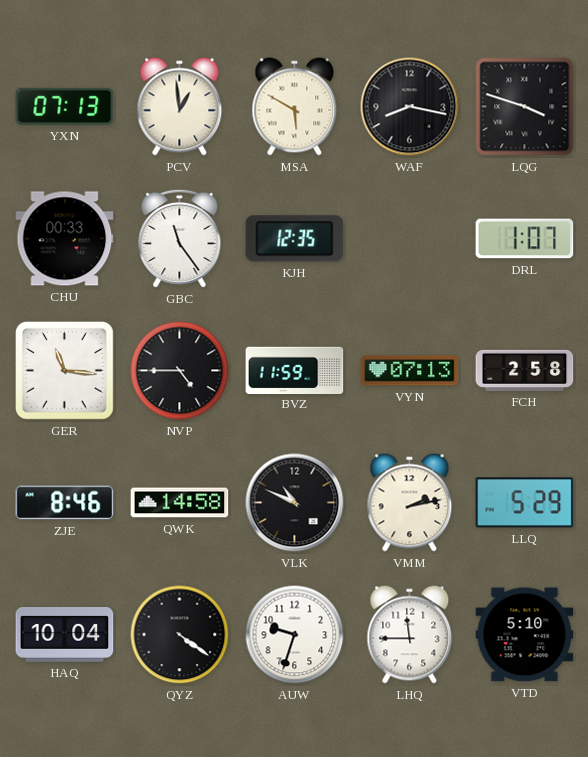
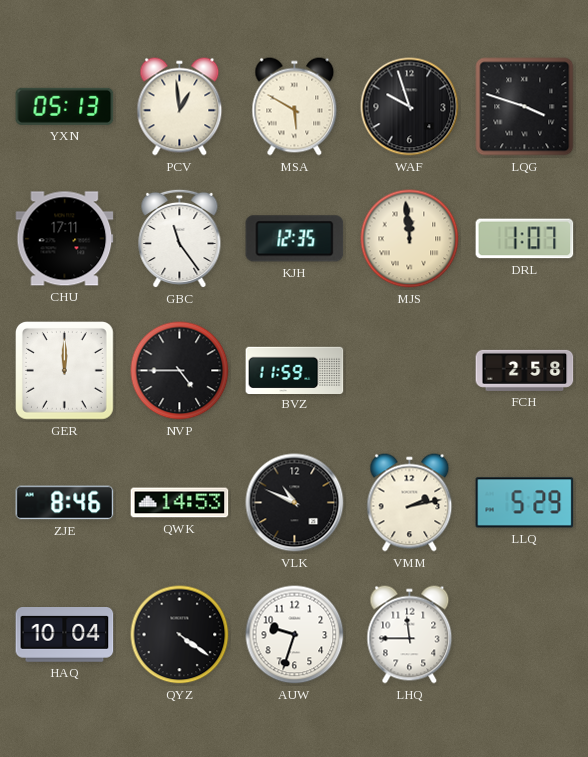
YXN: 07:13 -> 05:13
WAF: 8:17 -> 9:57
CHU: 00:33 -> 17:11
MJS: none -> 11:59
GER: 11:16 -> 12:00
VYN: 07:13 -> none
QWK: 14:58 -> 14:53
VTD: 5:10 -> none
